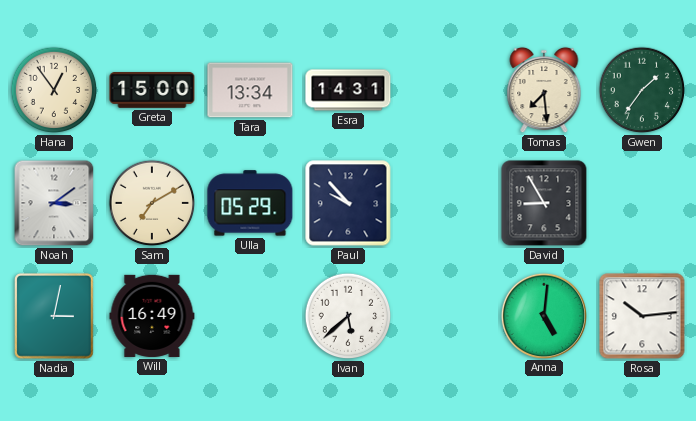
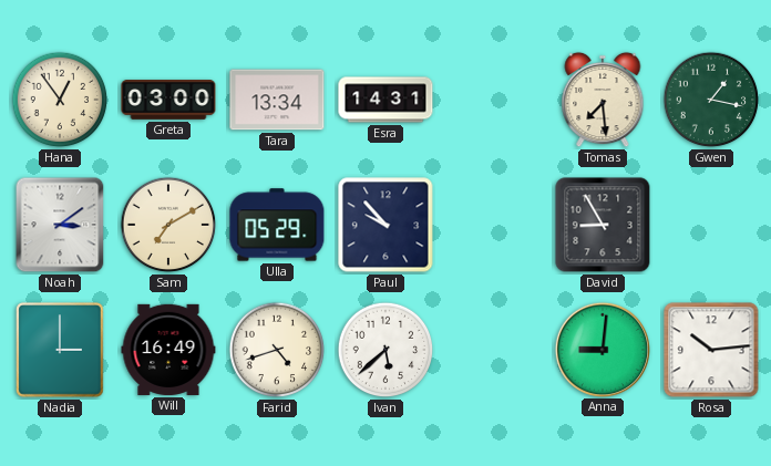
Greta: 15:00 -> 03:00
Gwen: 1:36 -> 1:17
Nadia: 3:02 -> 3:00
Farid: none -> 4:42
Anna: 5:01 -> 9:01
